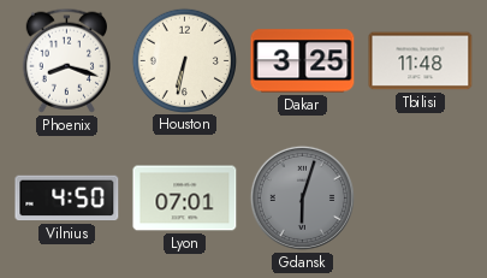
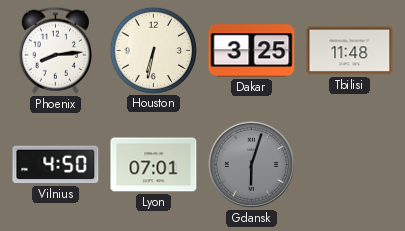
Phoenix: 8:18 -> 8:14
